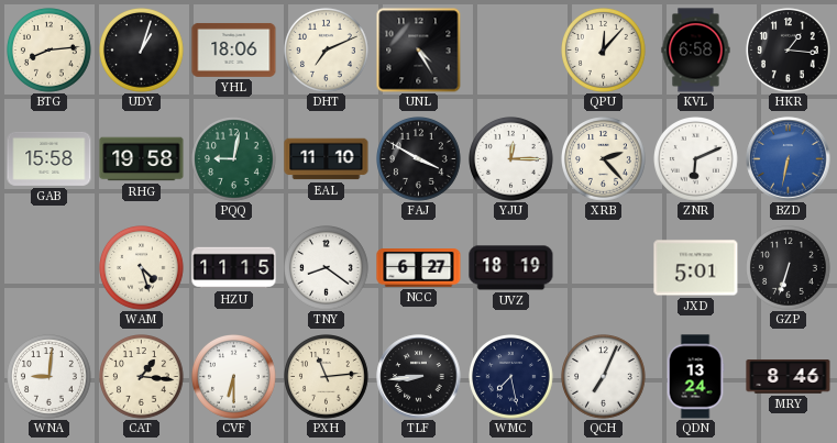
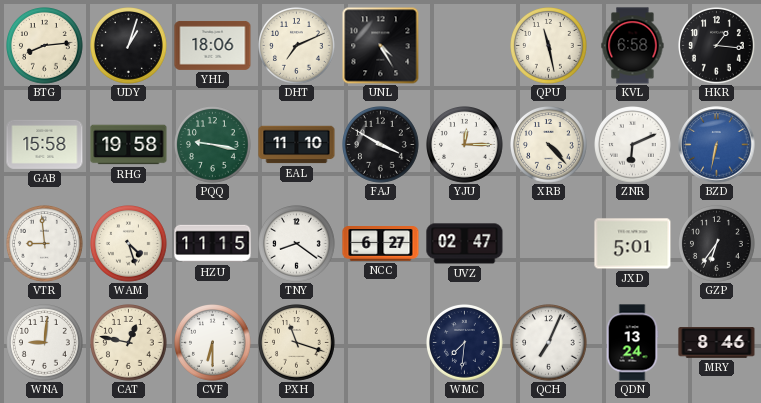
QPU: 12:07 -> 11:28
PQQ: 9:02 -> 9:17
XRB: 2:23 -> 4:23
VTR: none -> 8:59
UVZ: 18:19 -> 02:47
GZP: 6:33 -> 6:36
CAT: 1:16 -> 12:47
PXH: 11:14 -> 11:18
TLF: 8:44 -> none
WMC: 7:28 -> 7:31
